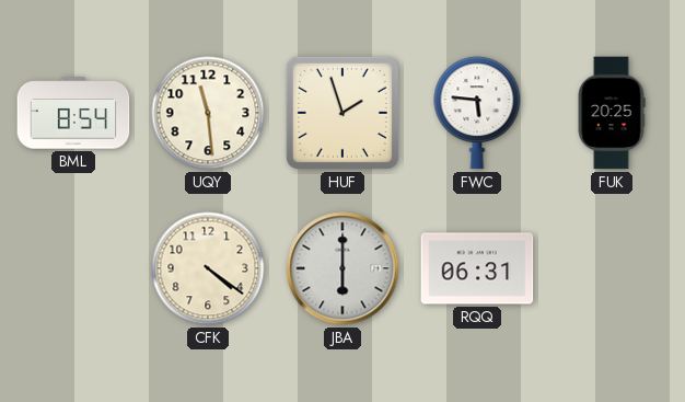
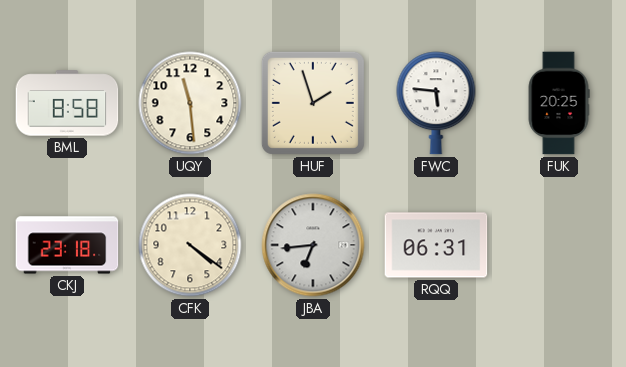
BML: 8:54 -> 8:58
CKJ: none -> 23:18
JBA: 6:00 -> 6:44
